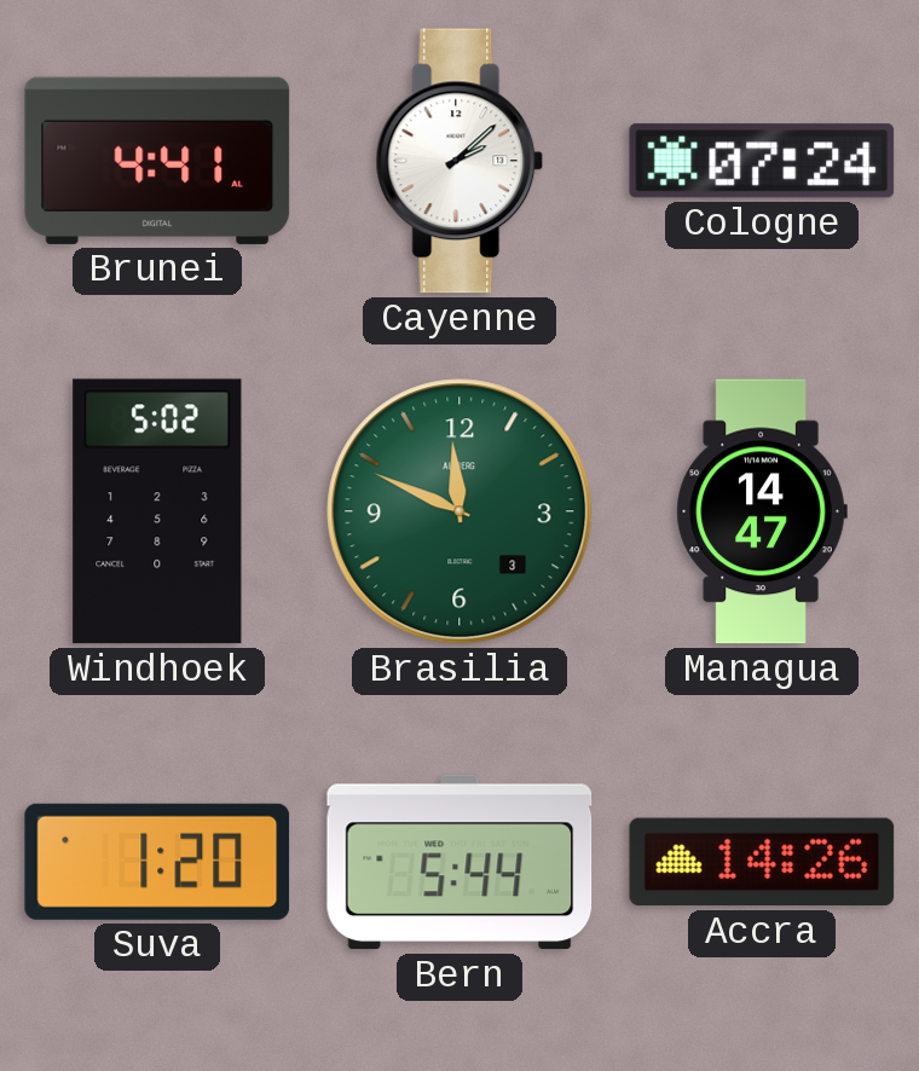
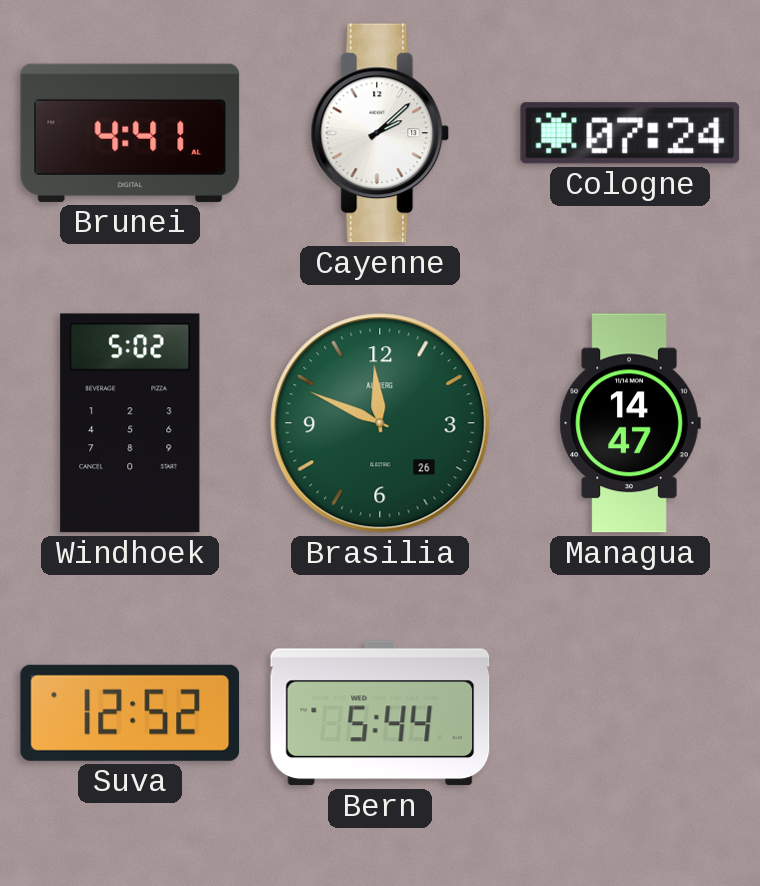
Brasilia date: 3 -> 26
Suva: 1:20 -> 12:52
Accra: 14:26 -> none
